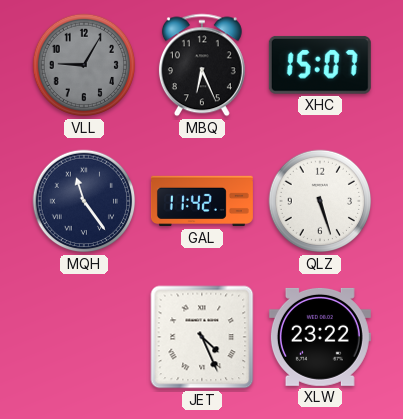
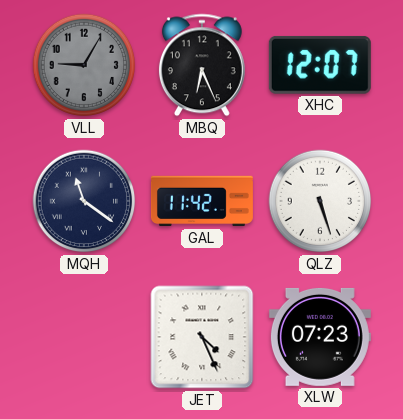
XHC: 15:07 -> 12:07
MQH: 11:24 -> 11:21
XLW: 23:22 -> 07:23
